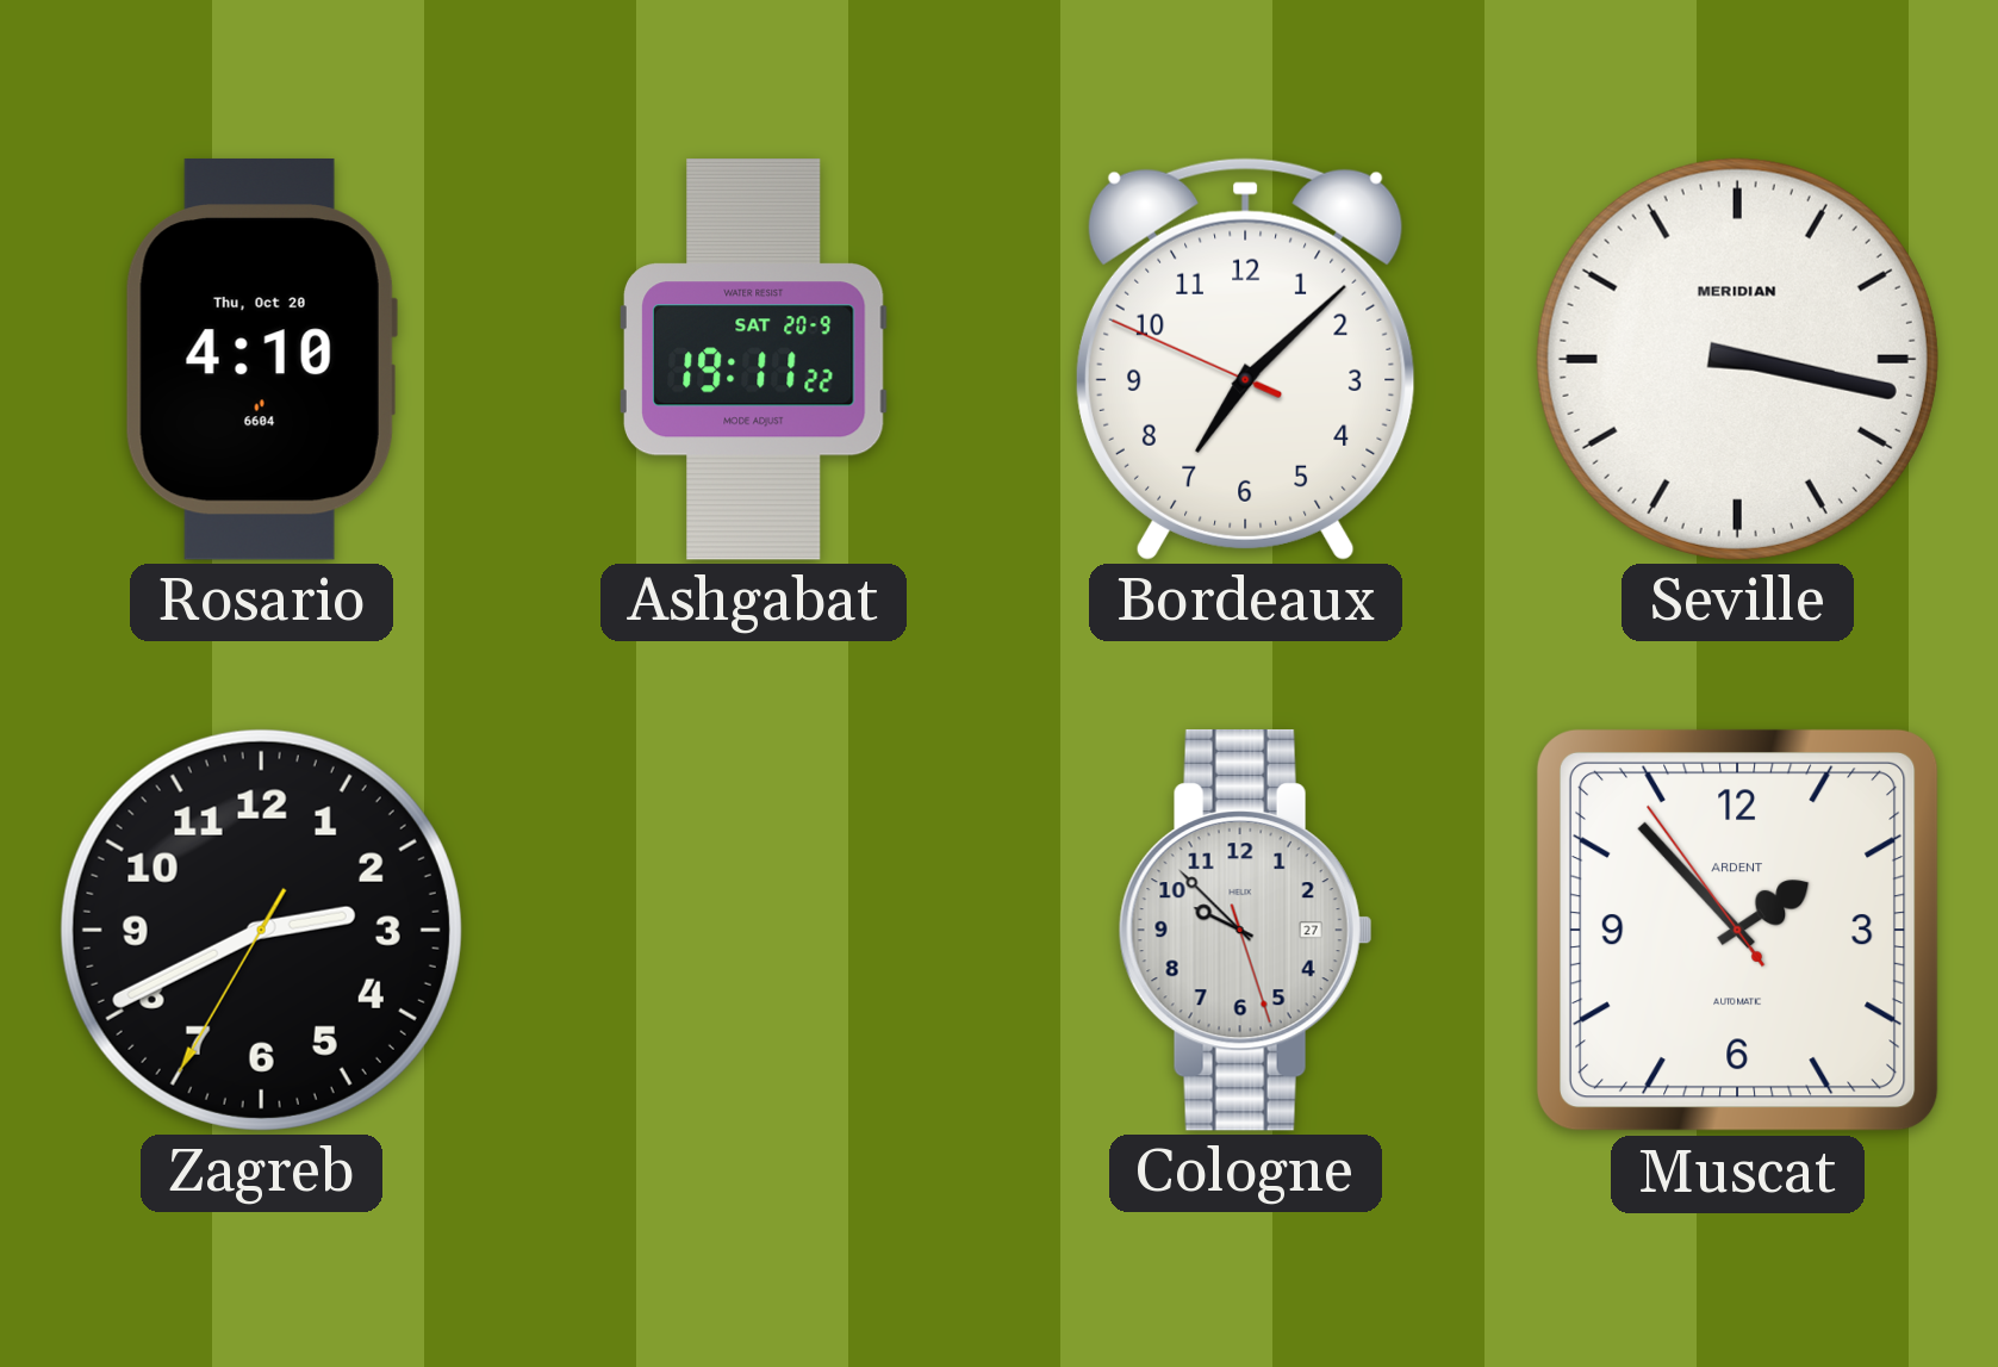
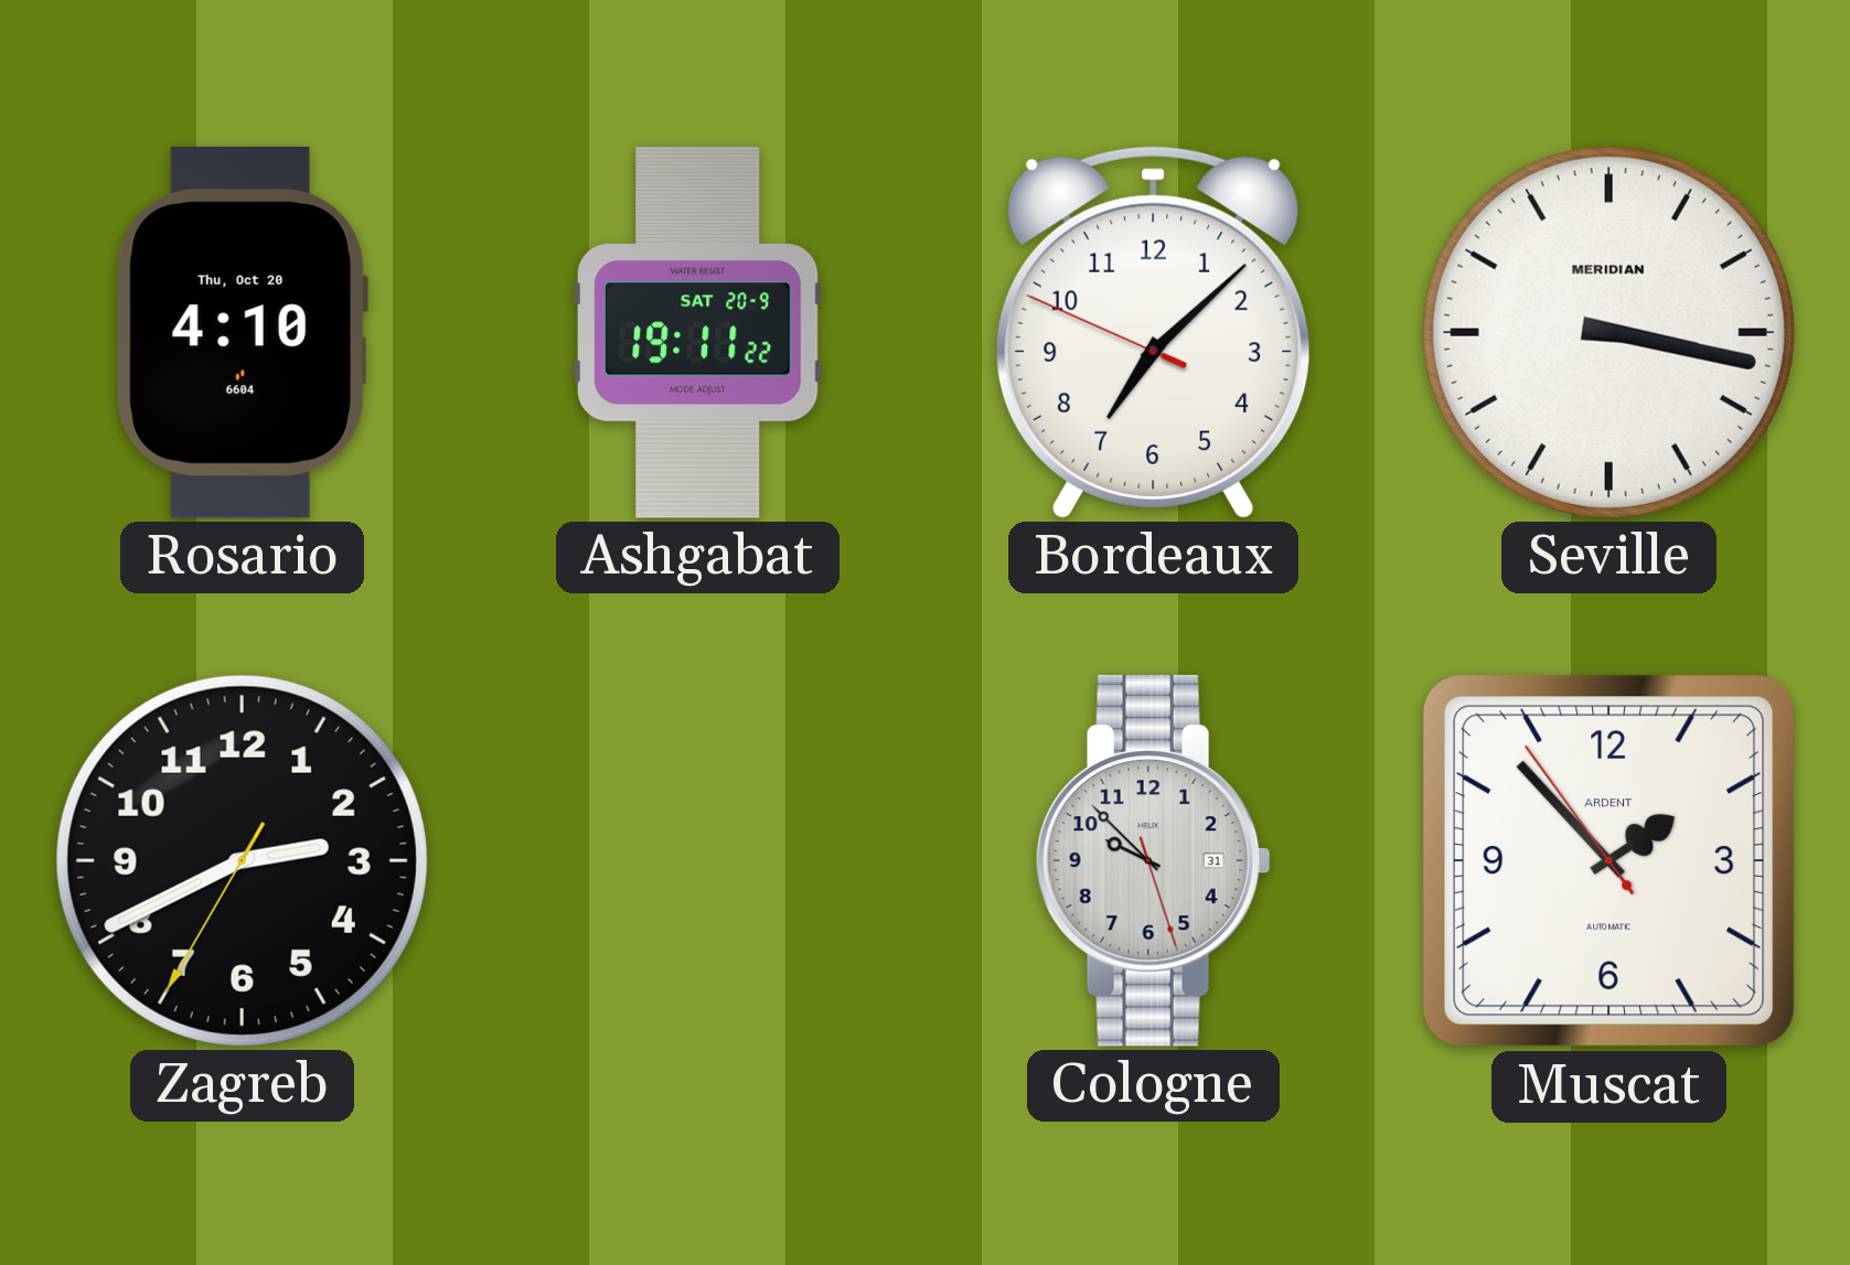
Cologne date: 27 -> 31
